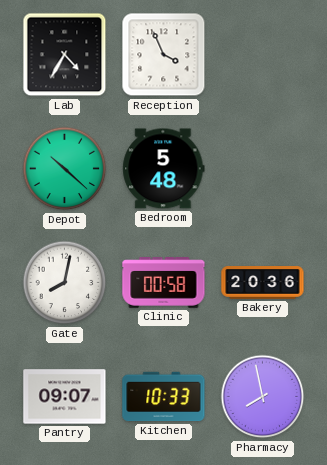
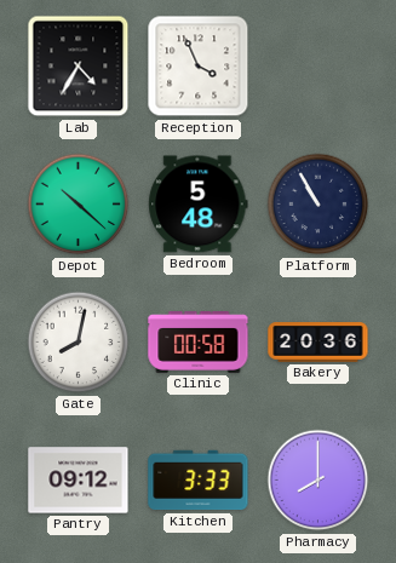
Platform: none -> 10:55
Pantry: 09:07 -> 09:12
Kitchen: 10:33 -> 3:33
Pharmacy: 7:58 -> 8:00
